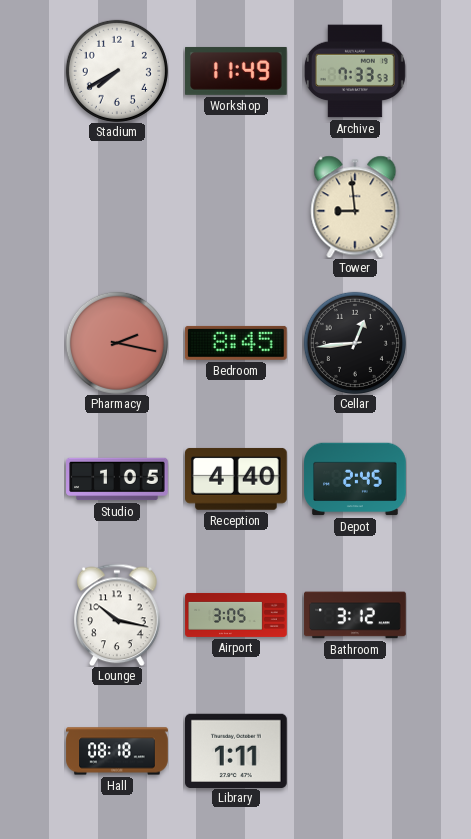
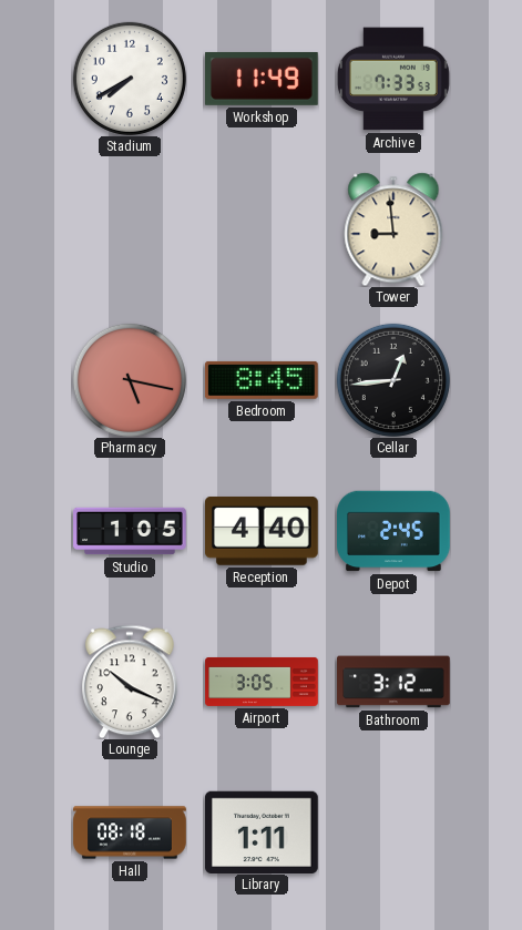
Pharmacy: 2:17 -> 5:17
Lounge: 10:17 -> 10:19
